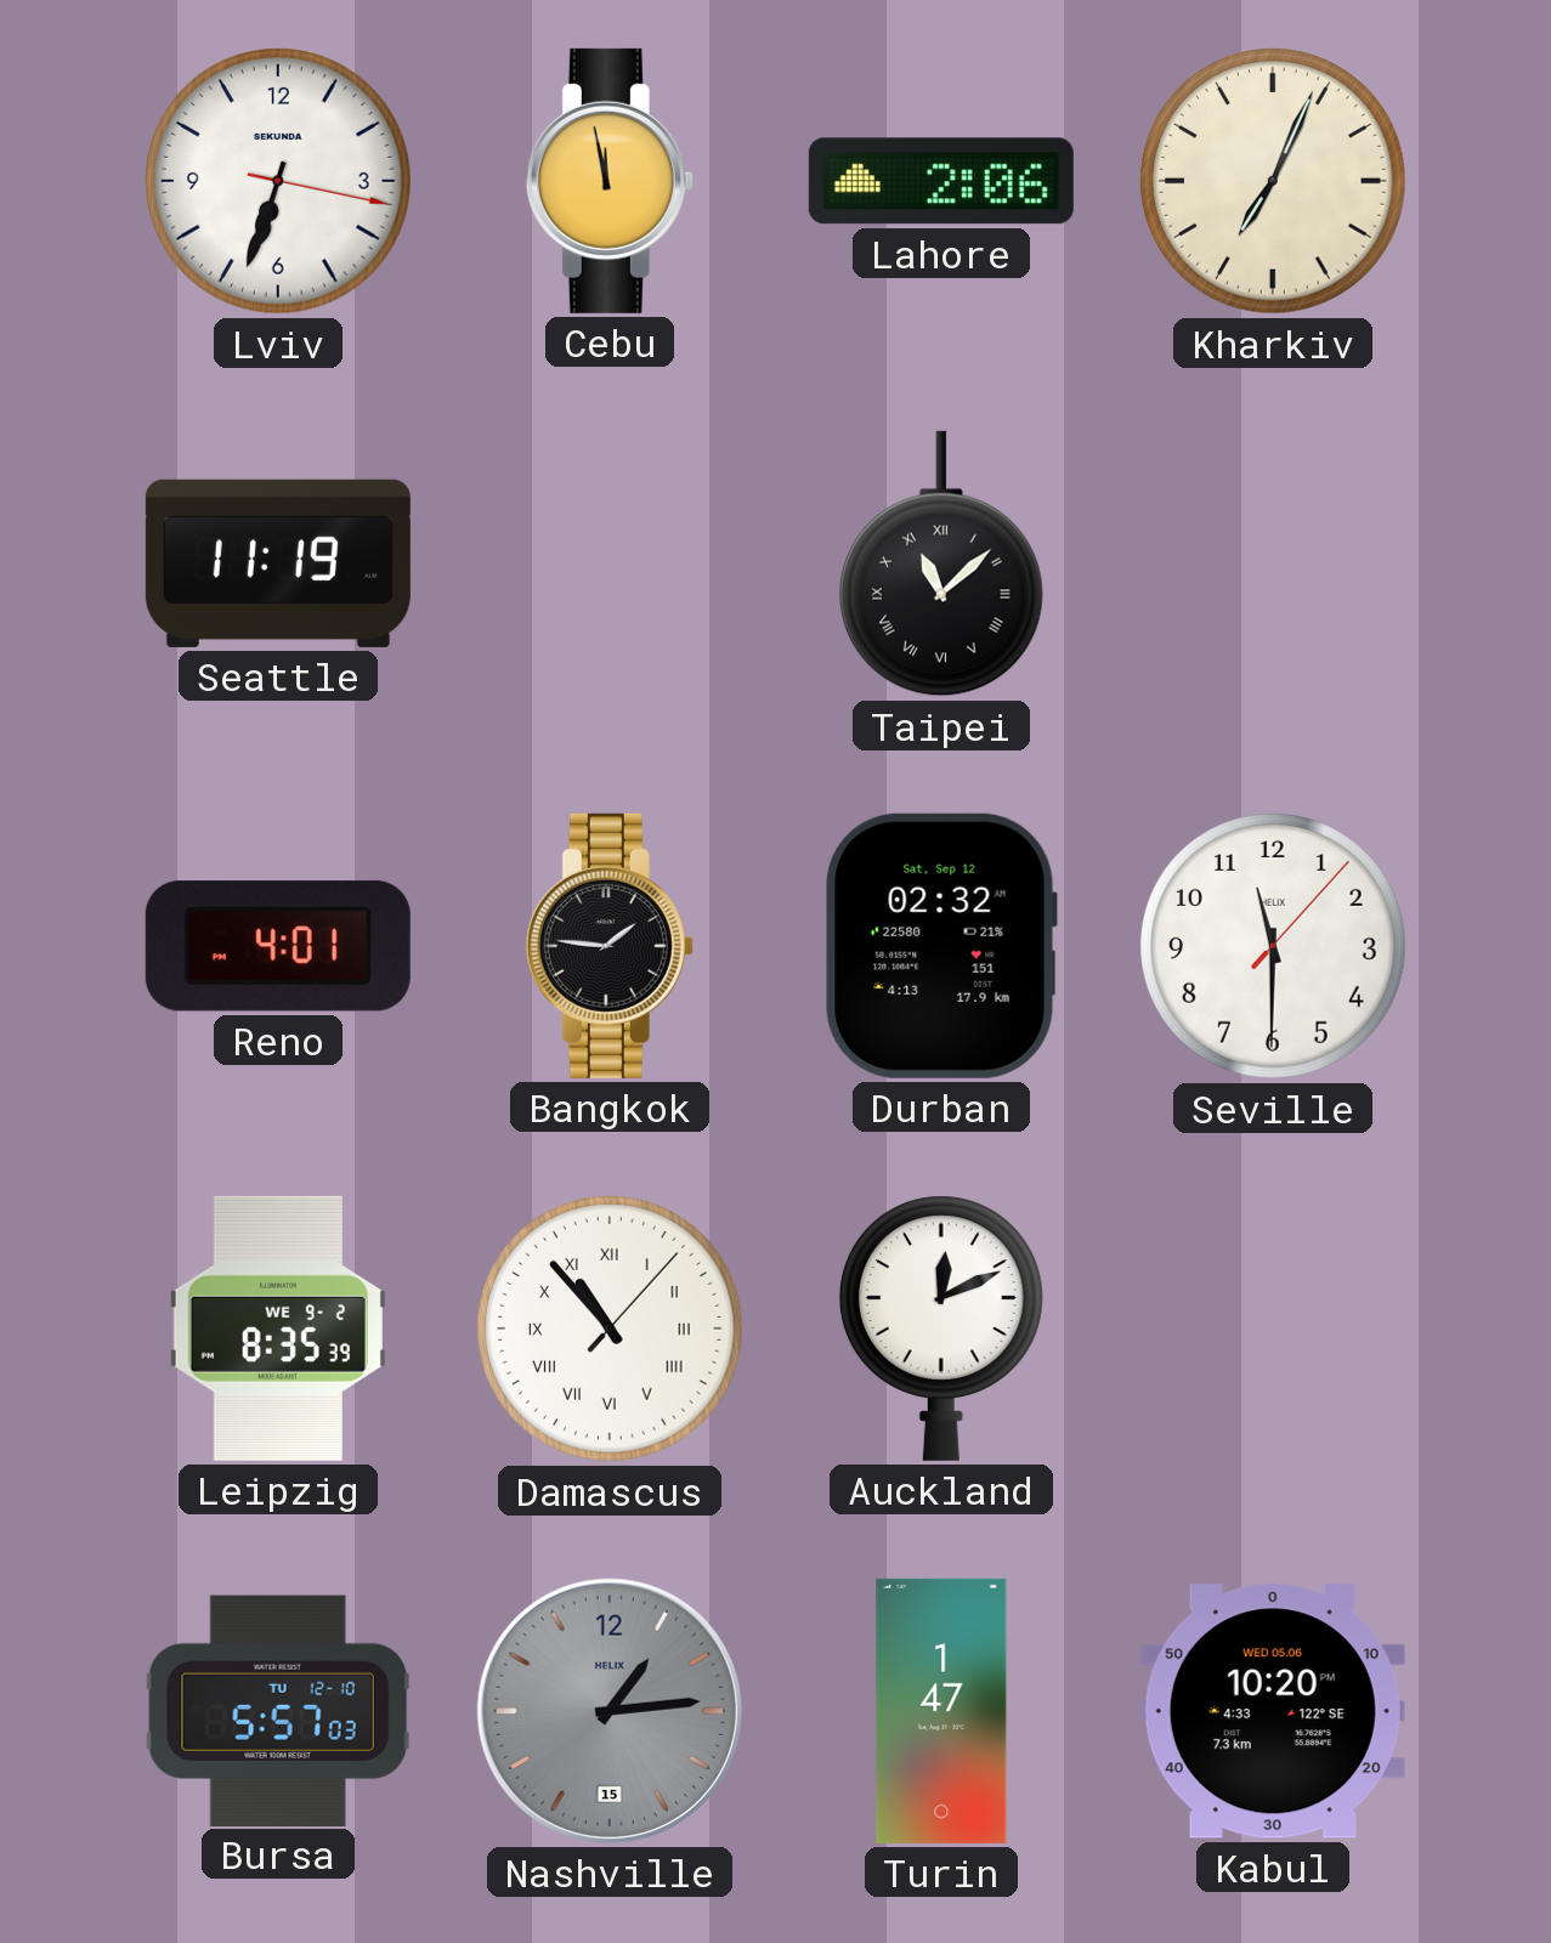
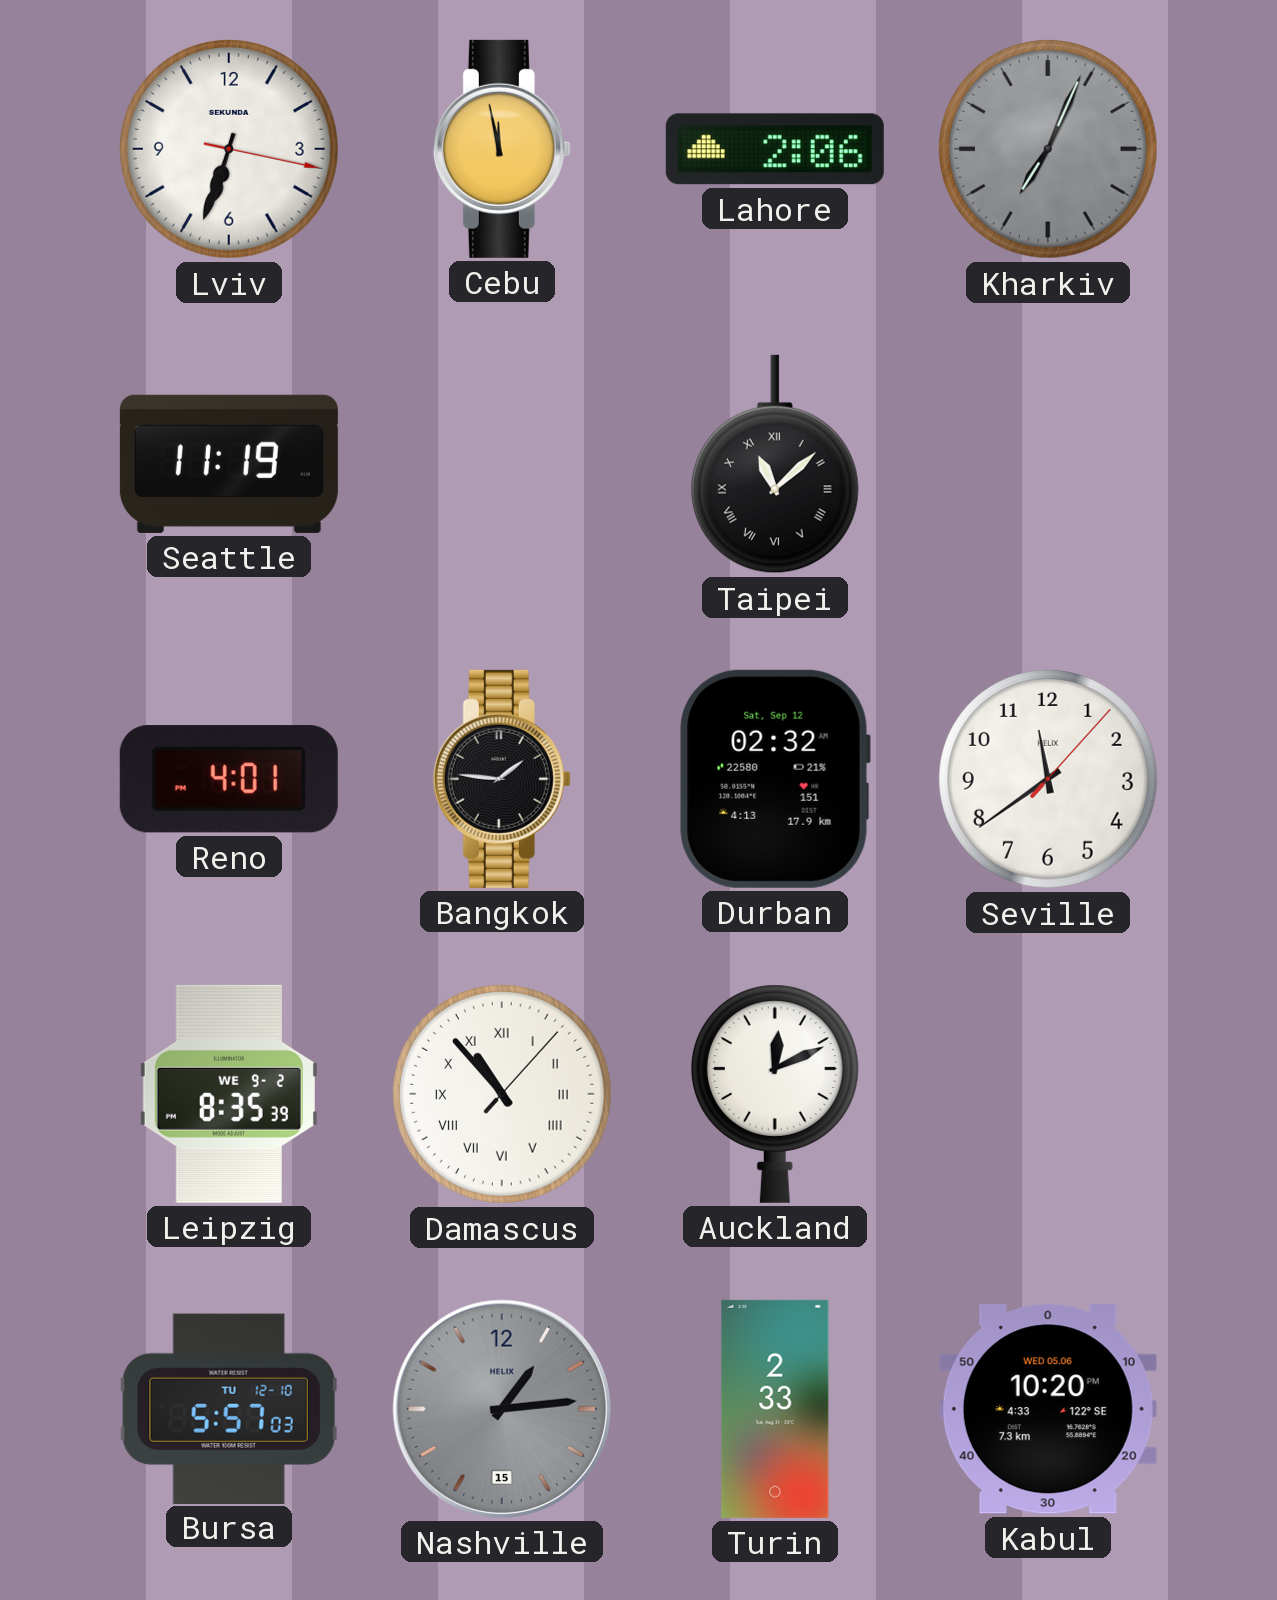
Kharkiv dial: cream -> grey
Seville: 11:30 -> 11:39
Turin: 1:47 -> 2:33
